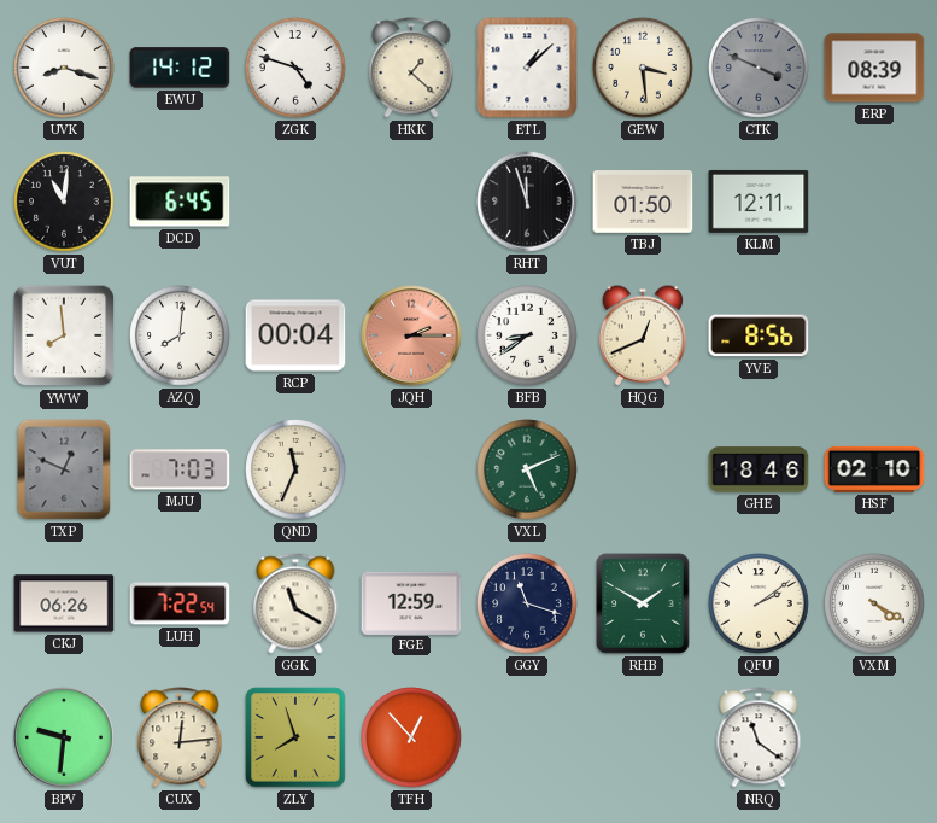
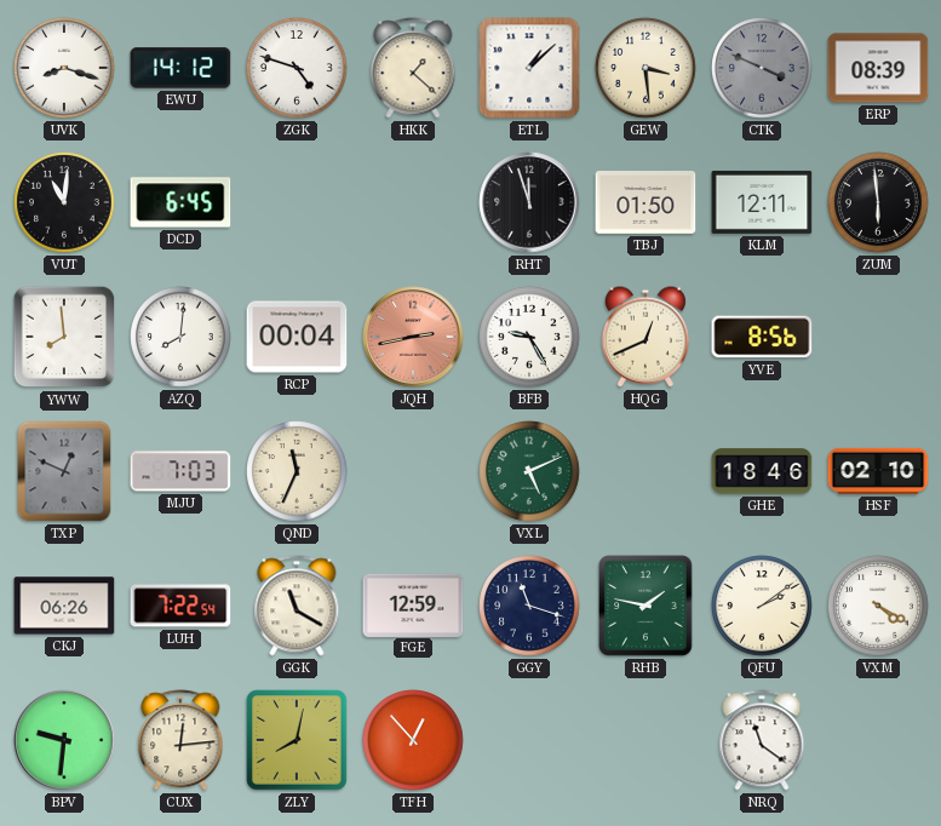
ZUM: none -> 5:59
JQH: 2:15 -> 2:43
BFB: 8:39 -> 9:25
RHB: 1:50 -> 1:47
ZLY: 7:57 -> 8:02
